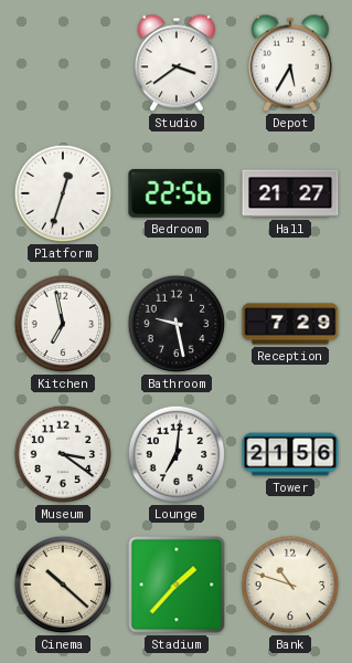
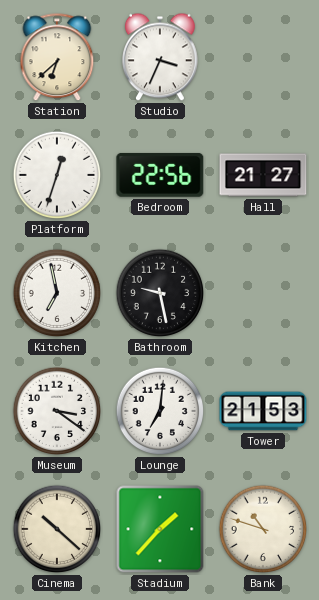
Station: none -> 6:38
Studio: 3:39 -> 3:34
Depot: 5:35 -> none
Reception: 7:29 -> none
Tower: 21:56 -> 21:53
